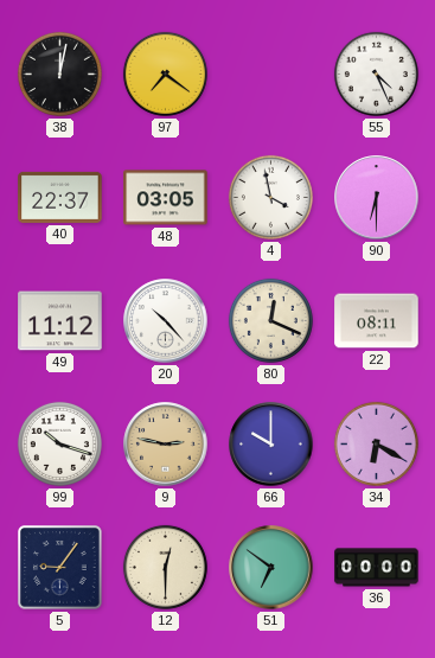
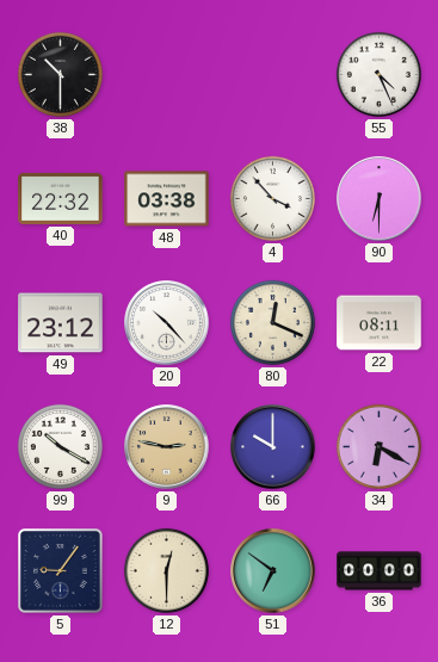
38: 12:02 -> 10:30
97: 7:21 -> none
40: 22:37 -> 22:32
48: 03:05 -> 03:38
4: 3:58 -> 3:53
49: 11:12 -> 23:12
99: 10:18 -> 10:20
